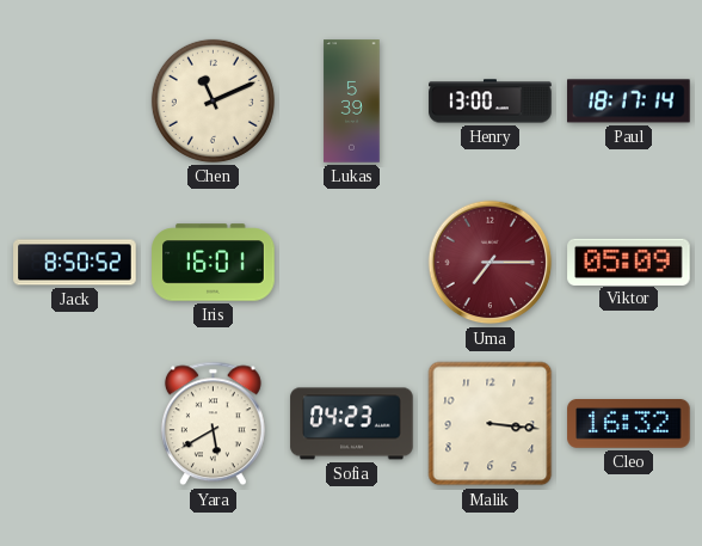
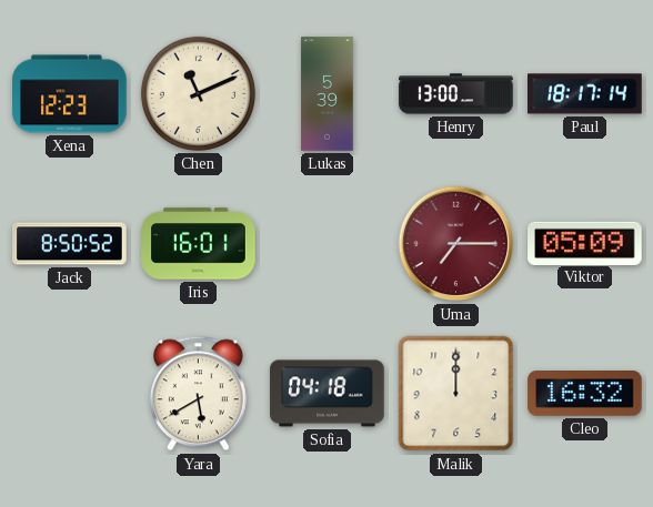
Xena: none -> 12:23
Sofia: 04:23 -> 04:18
Malik: 3:16 -> 12:00
